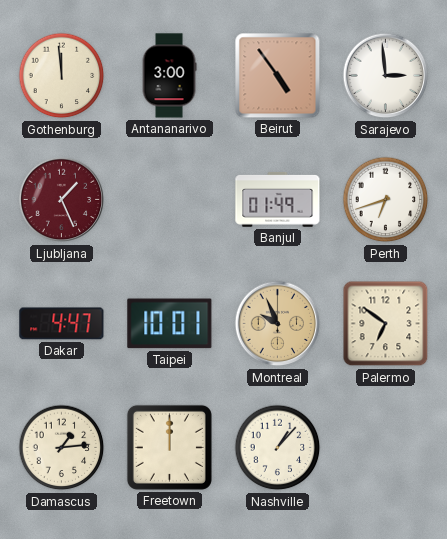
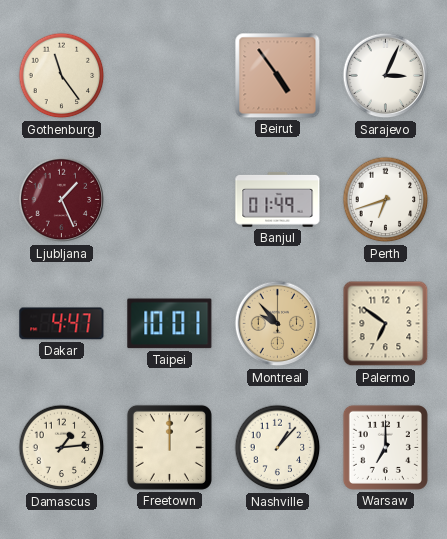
Gothenburg: 11:59 -> 11:24
Antananarivo: 3:00 -> none
Sarajevo: 2:59 -> 3:04
Montreal: 9:56 -> 9:53
Warsaw: none -> 7:00
